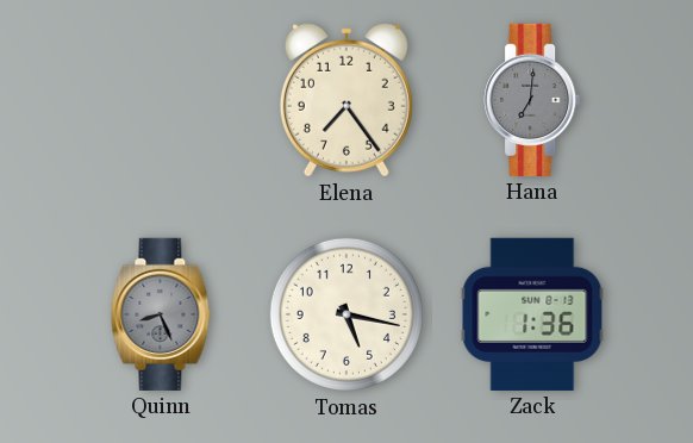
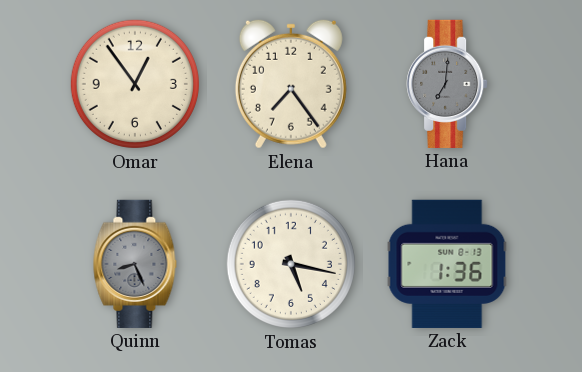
Omar: none -> 12:54
